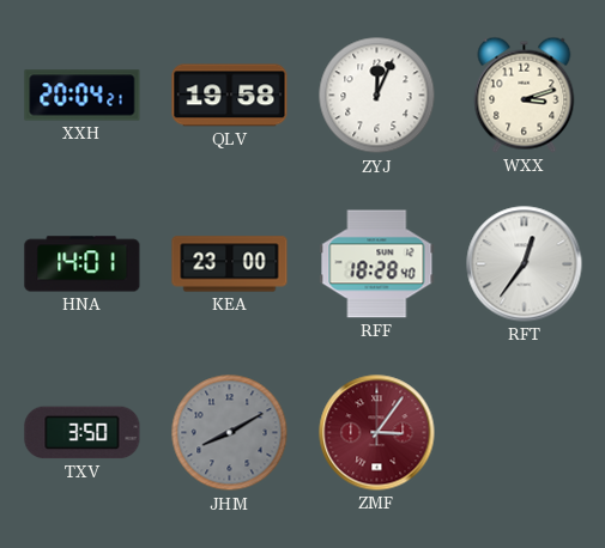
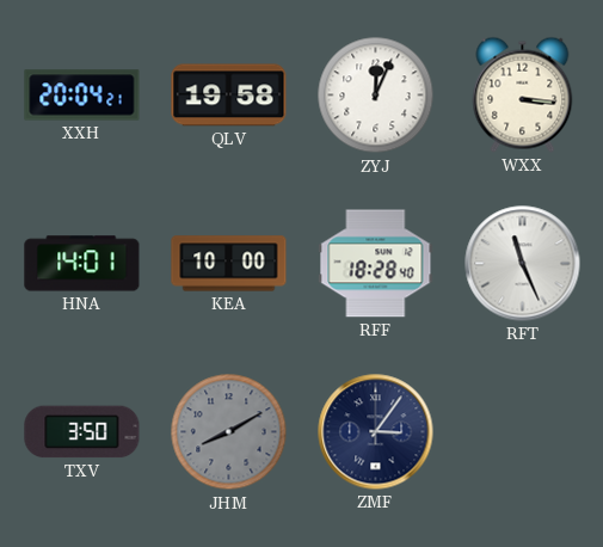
WXX: 3:12 -> 3:16
KEA: 23:00 -> 10:00
RFT: 12:36 -> 11:26
ZMF dial: burgundy -> navy
